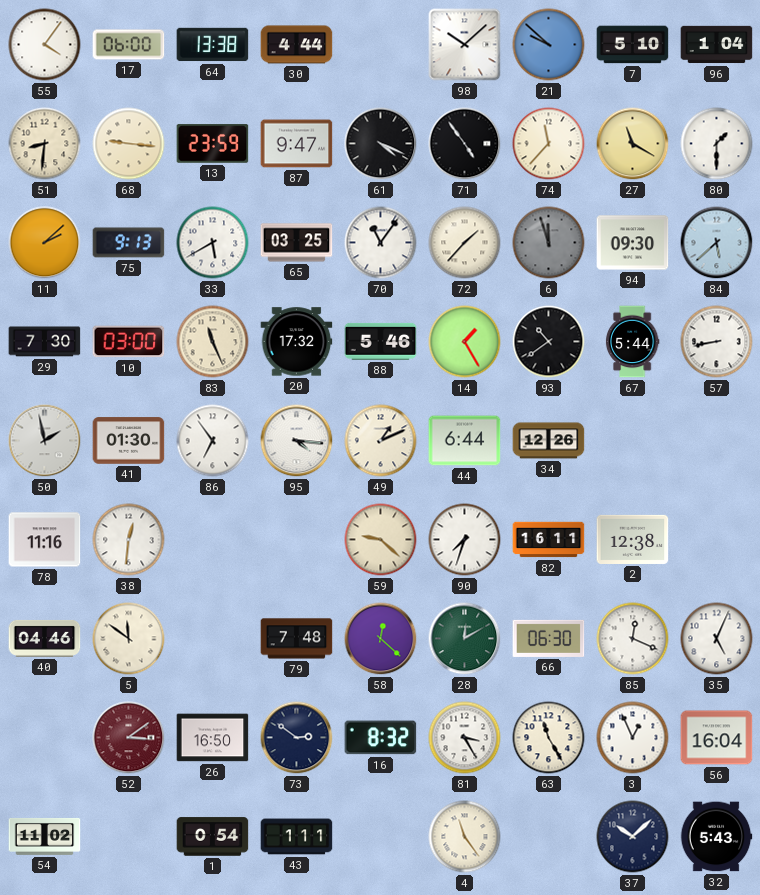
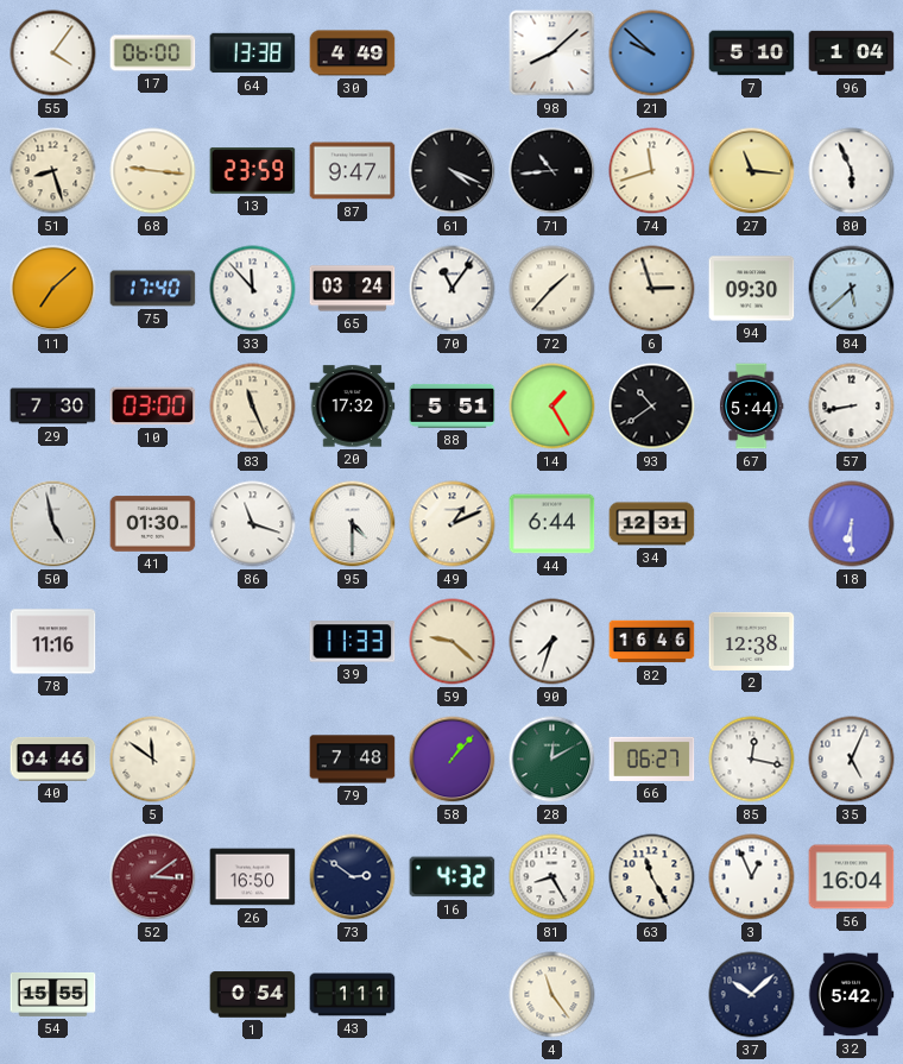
30: 4:44 -> 4:49
98: 10:08 -> 8:08
51: 8:31 -> 8:27
71: 4:54 -> 10:44
74: 11:37 -> 11:42
27: 11:20 -> 11:16
80: 1:30 -> 5:56
11: 2:08 -> 7:08
75: 9:13 -> 17:40
33: 5:40 -> 11:53
65: 03:25 -> 03:24
6: 11:57 -> 2:57
6 dial: grey -> cream
88: 5:46 -> 5:51
50: 1:58 -> 4:58
86: 6:54 -> 11:18
95: 4:16 -> 4:30
34: 12:26 -> 12:31
18: none -> 6:30
38: 12:31 -> none
39: none -> 11:33
82: 16:11 -> 16:46
58: 12:22 -> 1:07
66: 06:30 -> 06:27
85: 12:19 -> 12:17
16: 8:32 -> 4:32
81: 3:25 -> 8:25
54: 11:02 -> 15:55
32: 5:43 -> 5:42
